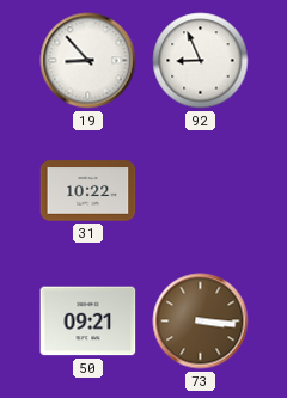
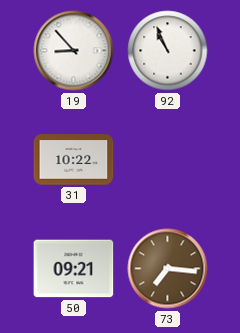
92: 8:56 -> 10:56
73: 3:16 -> 7:16
